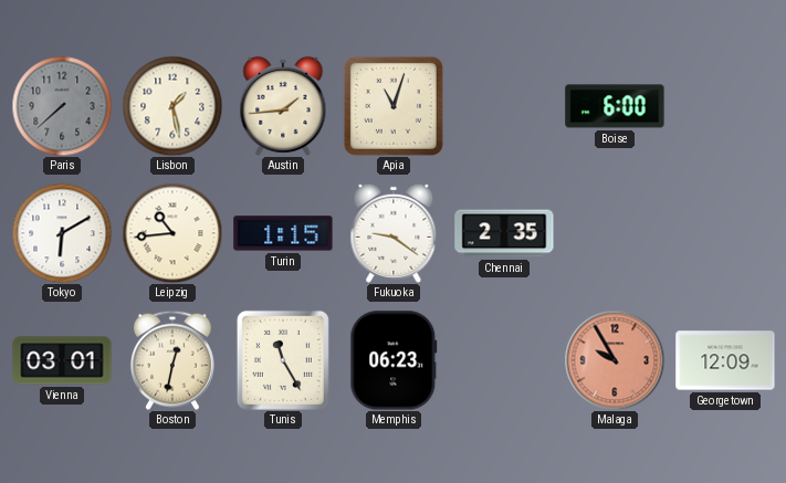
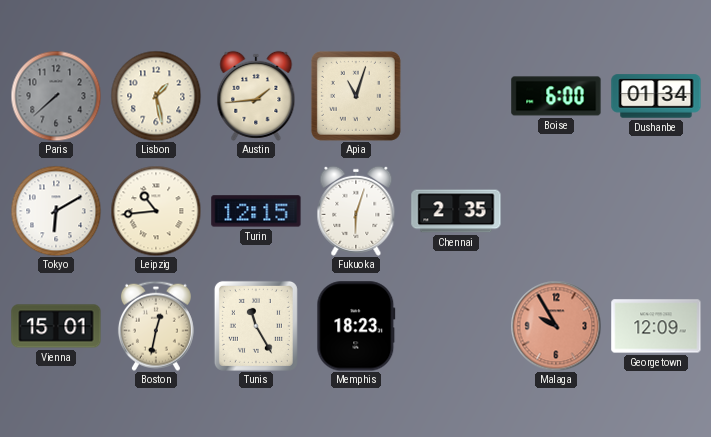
Dushanbe: none -> 01:34
Turin: 1:15 -> 12:15
Fukuoka: 9:21 -> 6:03
Vienna: 03:01 -> 15:01
Memphis: 06:23 -> 18:23
